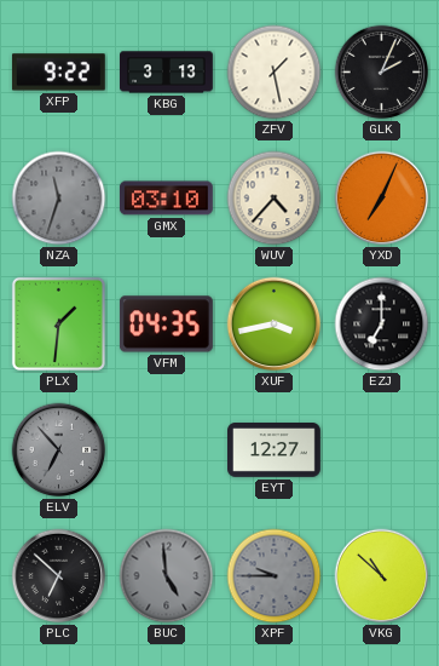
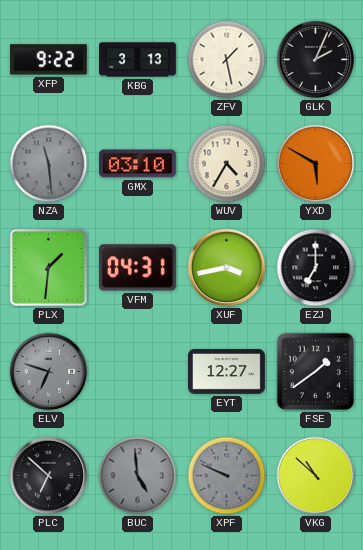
NZA: 11:33 -> 11:29
WUV: 4:37 -> 4:35
YXD: 7:04 -> 5:50
VFM: 04:35 -> 04:31
ELV: 6:53 -> 6:48
FSE: none -> 1:39
XPF: 9:45 -> 9:49
